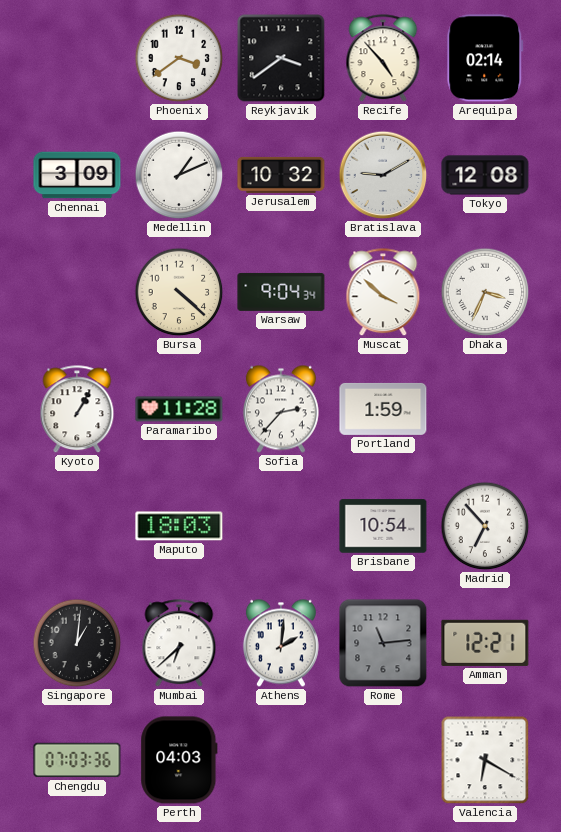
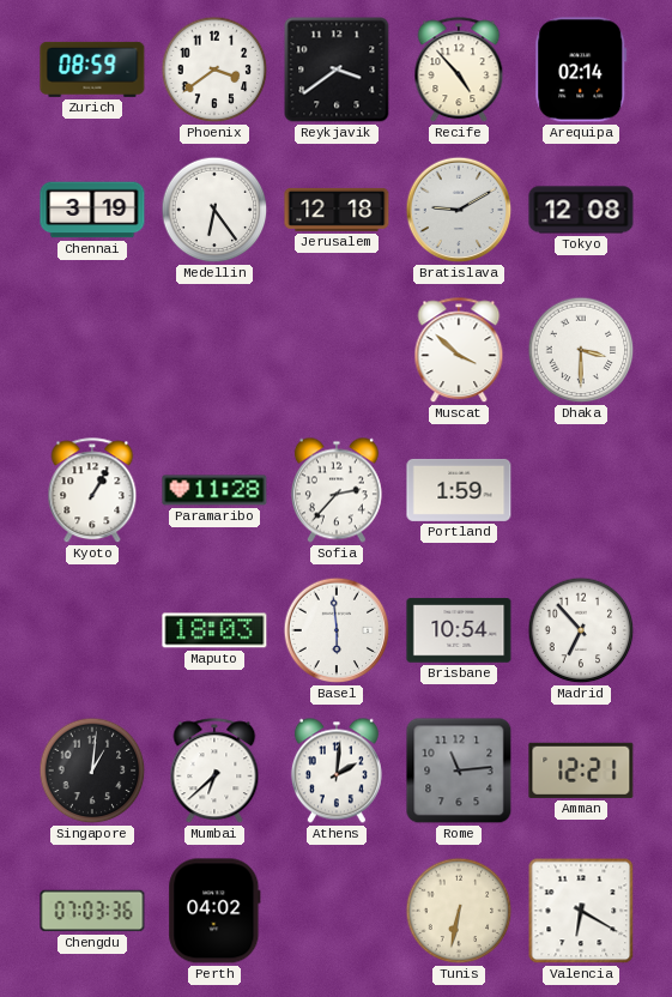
Zurich: none -> 08:59
Chennai: 3:09 -> 3:19
Medellin: 1:11 -> 6:24
Jerusalem: 10:32 -> 12:18
Bursa: 4:22 -> none
Warsaw: 9:04 -> none
Dhaka: 3:34 -> 3:30
Basel: none -> 5:59
Perth: 04:03 -> 04:02
Tunis: none -> 6:32
